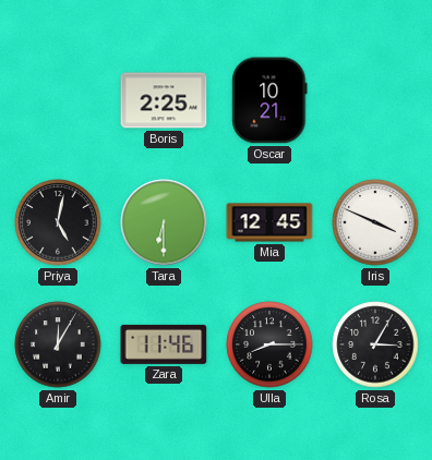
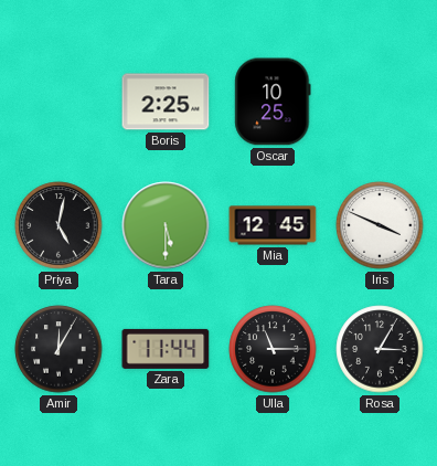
Oscar: 10:21 -> 10:25
Tara: 6:30 -> 5:30
Zara: 11:46 -> 11:44
Ulla: 8:15 -> 11:15
